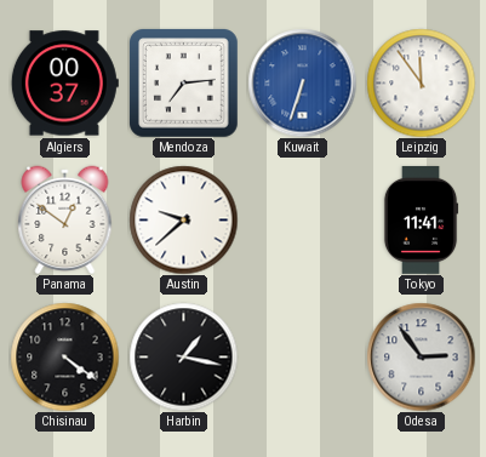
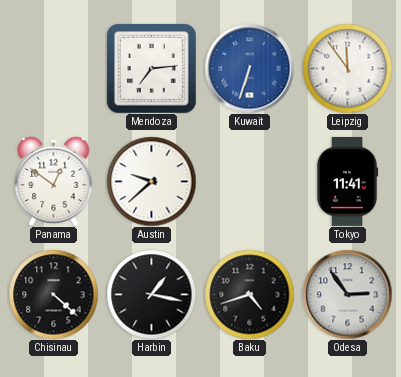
Algiers: 00:37 -> none
Chisinau: 4:21 -> 4:22
Baku: none -> 4:42
